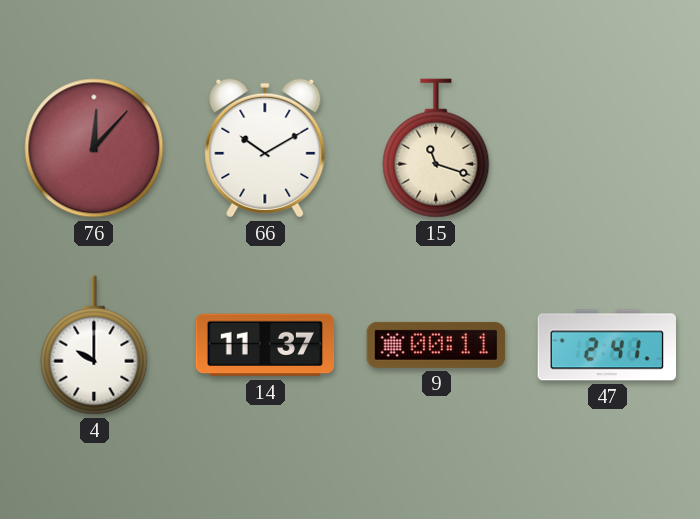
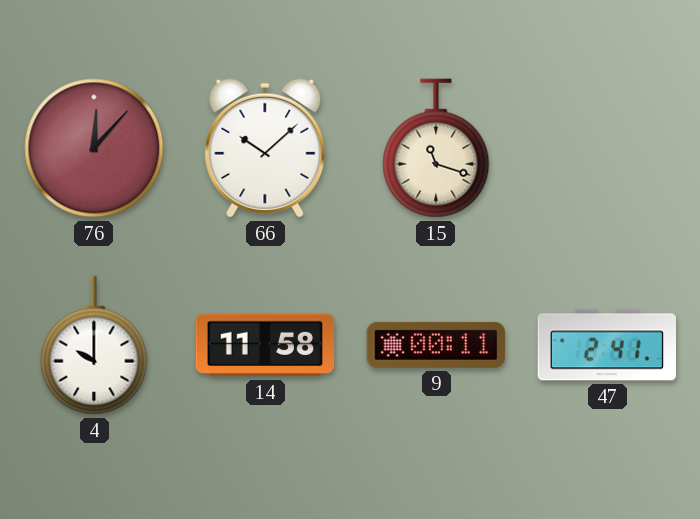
66: 10:10 -> 10:08
14: 11:37 -> 11:58
